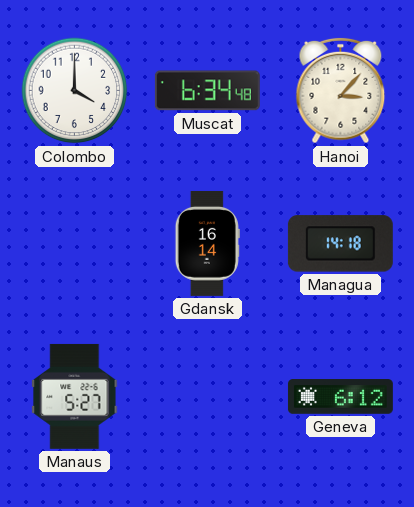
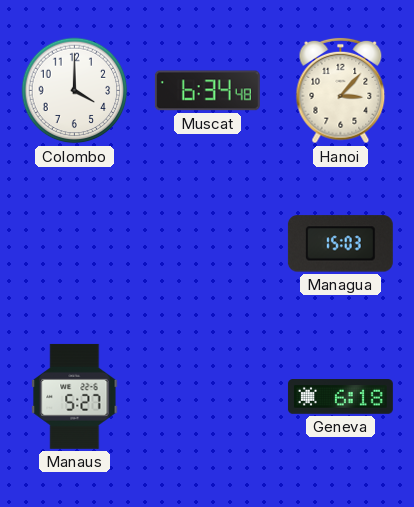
Gdansk: 16:14 -> none
Managua: 14:18 -> 15:03
Geneva: 6:12 -> 6:18
